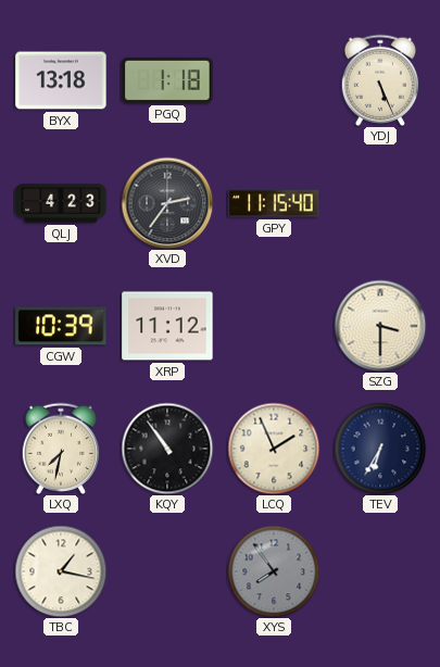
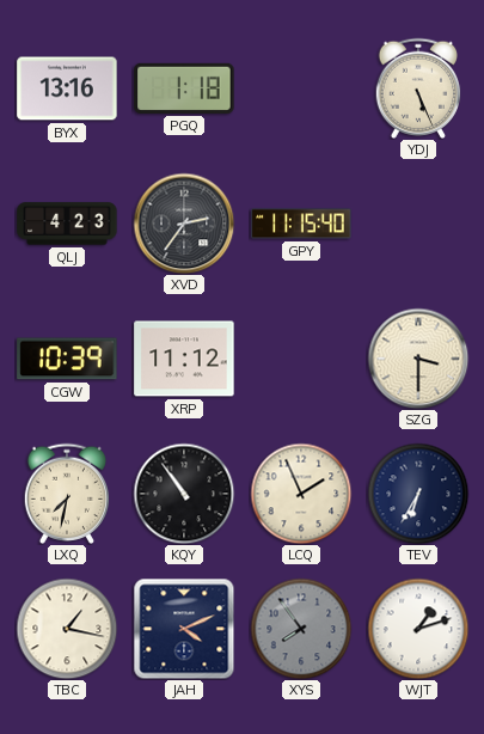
BYX: 13:18 -> 13:16
JAH: none -> 4:11
WJT: none -> 1:12
